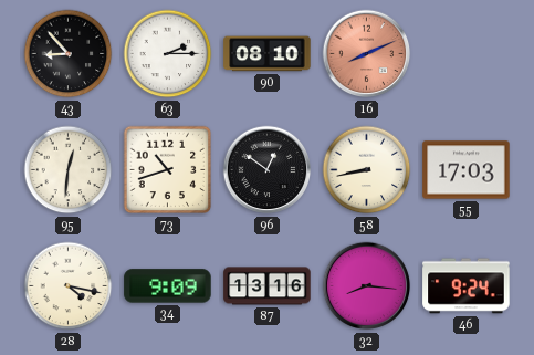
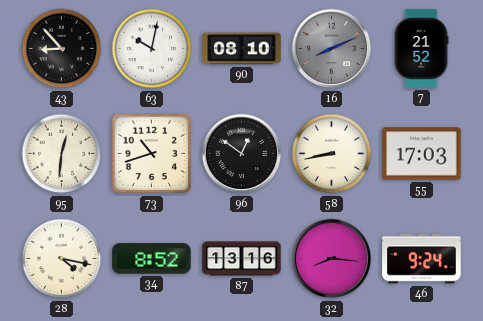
63: 2:15 -> 10:02
16 dial: salmon -> grey
7: none -> 21:52
34: 9:09 -> 8:52
